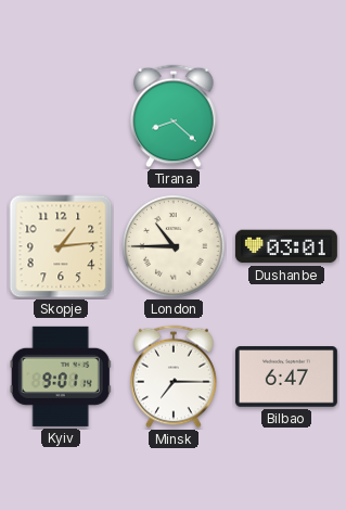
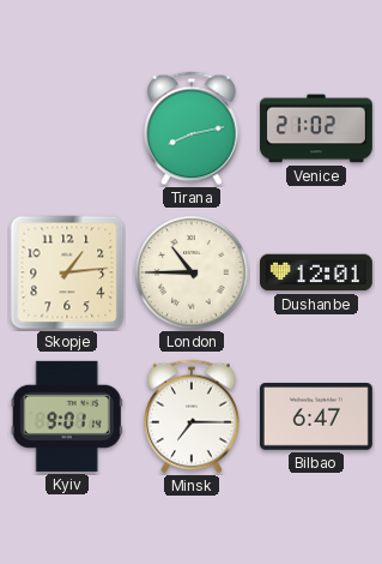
Tirana: 8:22 -> 8:13
Venice: none -> 21:02
Dushanbe: 03:01 -> 12:01
